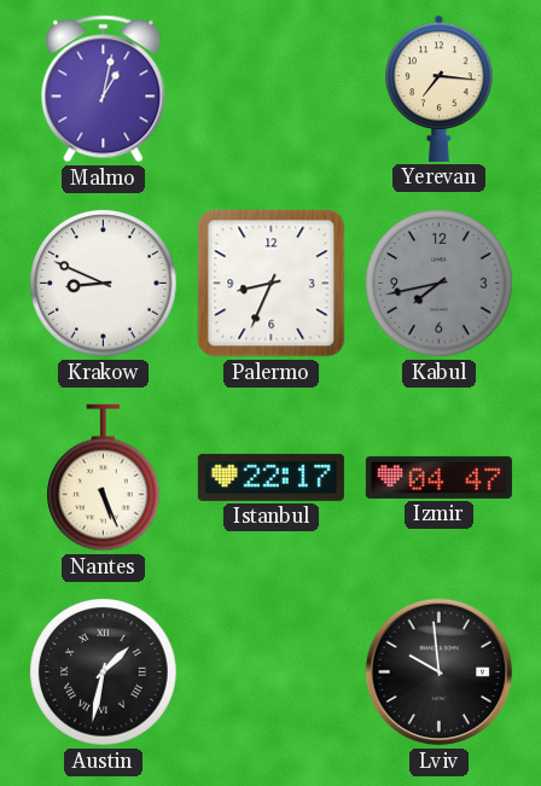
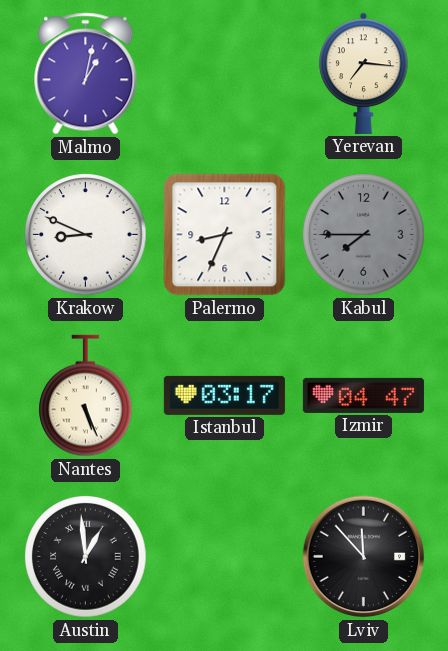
Kabul: 7:43 -> 7:45
Istanbul: 22:17 -> 03:17
Austin: 1:32 -> 12:59
Lviv: 9:59 -> 11:53
